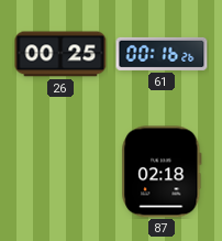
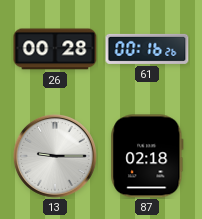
26: 00:25 -> 00:28
13: none -> 9:15
